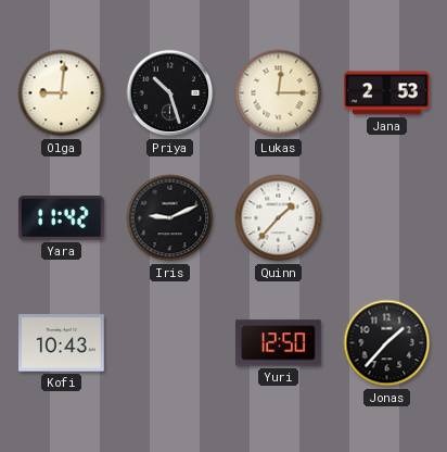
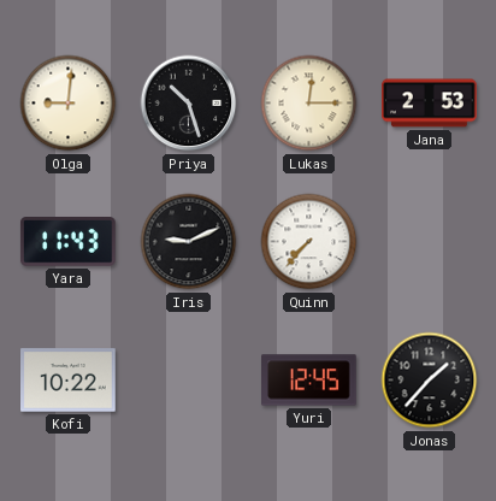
Yara: 11:42 -> 11:43
Quinn: 1:37 -> 7:37
Kofi: 10:43 -> 10:22
Yuri: 12:50 -> 12:45
